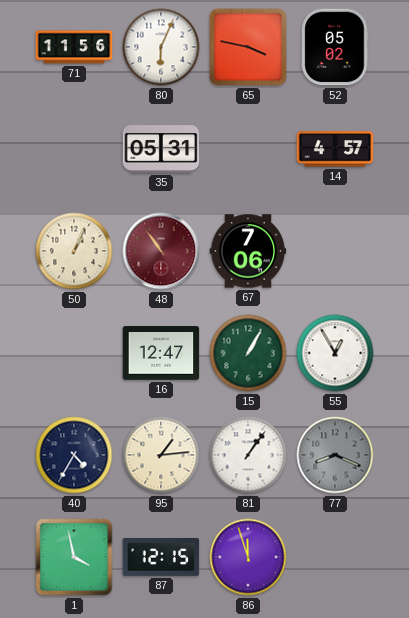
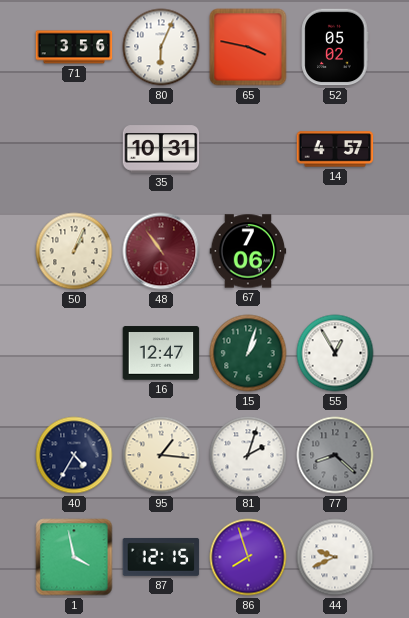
71: 11:56 -> 3:56
35: 05:31 -> 10:31
15: 1:05 -> 1:03
95: 1:14 -> 1:16
81: 1:06 -> 2:03
77: 8:19 -> 8:22
86: 11:57 -> 7:57
44: none -> 9:41
